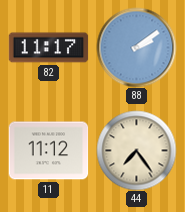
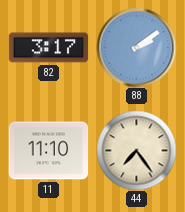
82: 11:17 -> 3:17
11: 11:12 -> 11:10
